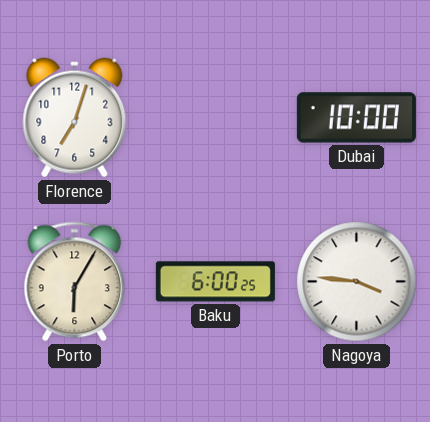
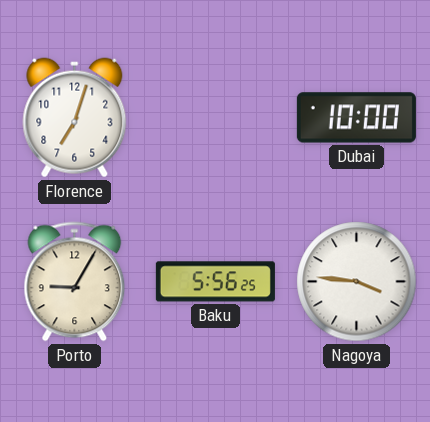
Porto: 6:05 -> 9:05
Baku: 6:00 -> 5:56
